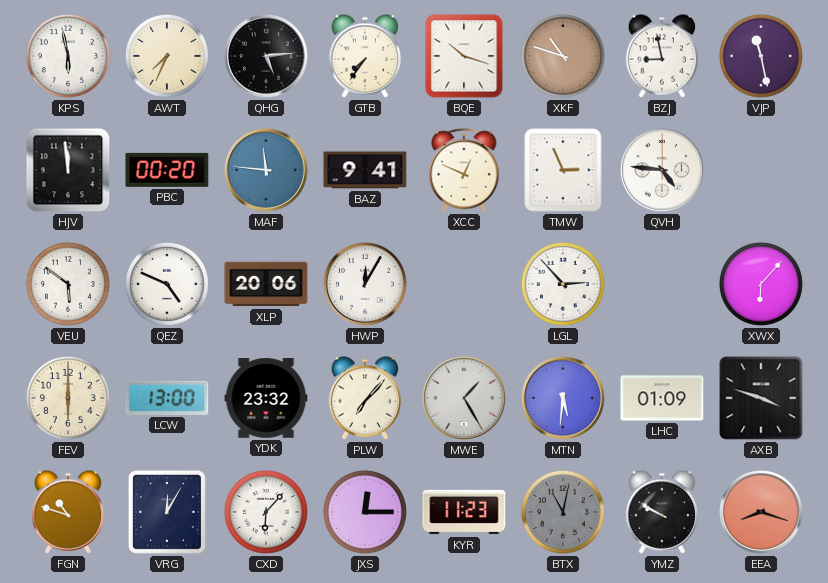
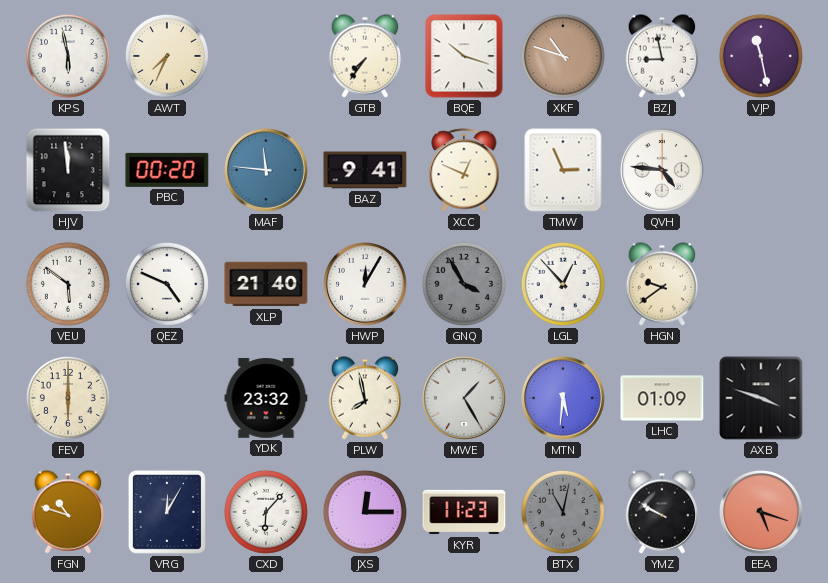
QHG: 5:14 -> none
XLP: 20:06 -> 21:40
GNQ: none -> 3:55
LGL: 2:53 -> 12:53
HGN: none -> 9:39
XWX: 6:07 -> none
LCW: 13:00 -> none
PLW: 7:07 -> 7:58
EEA: 8:18 -> 5:18
